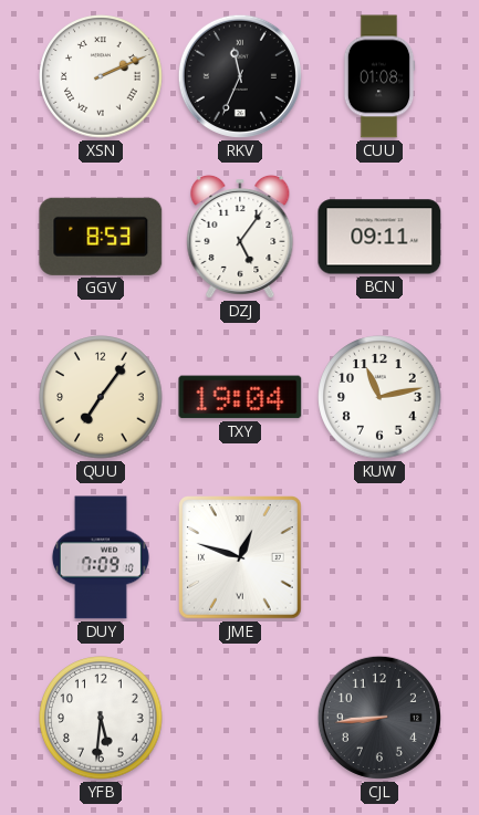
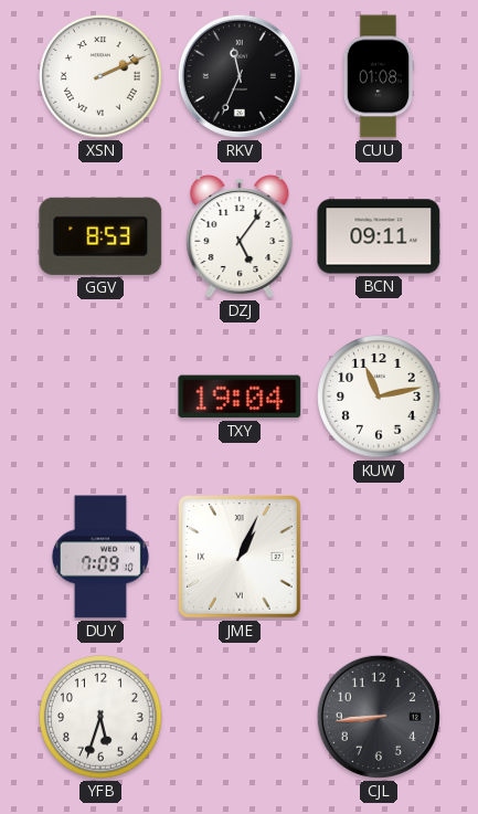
QUU: 7:06 -> none
JME: 12:48 -> 1:04
YFB: 5:31 -> 5:33
